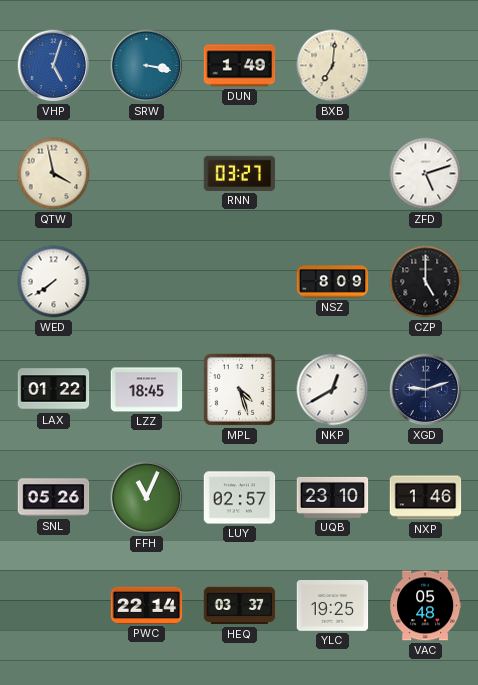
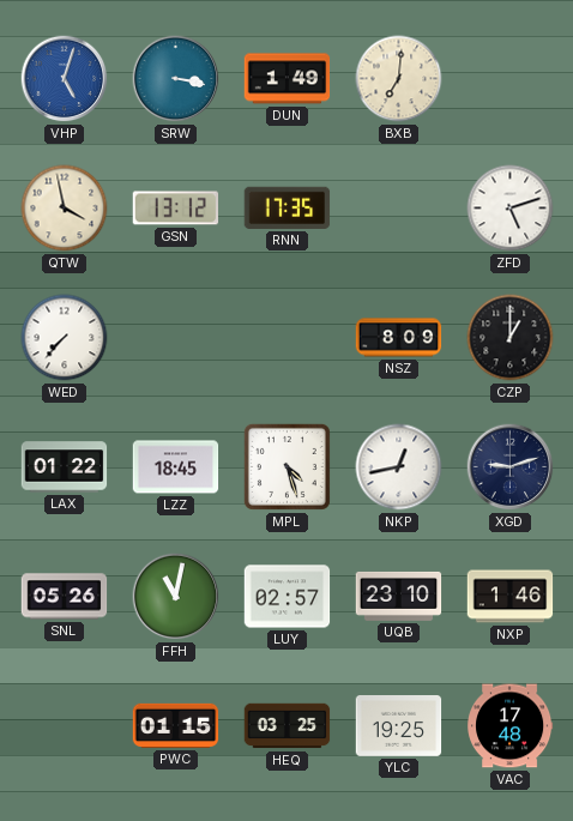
GSN: none -> 13:12
RNN: 03:27 -> 17:35
WED: 7:39 -> 7:37
CZP: 5:00 -> 1:00
NKP: 12:40 -> 12:43
FFH: 11:04 -> 11:02
PWC: 22:14 -> 01:15
HEQ: 03:37 -> 03:25
VAC: 05:48 -> 17:48
